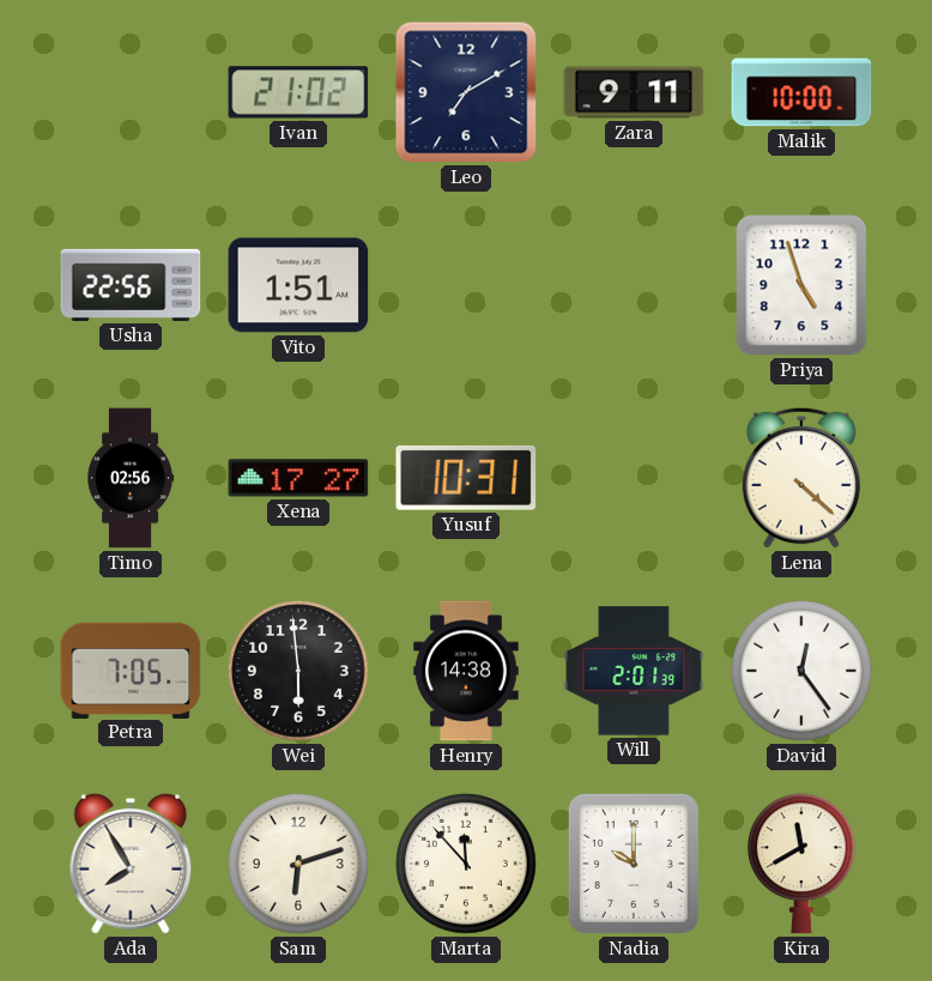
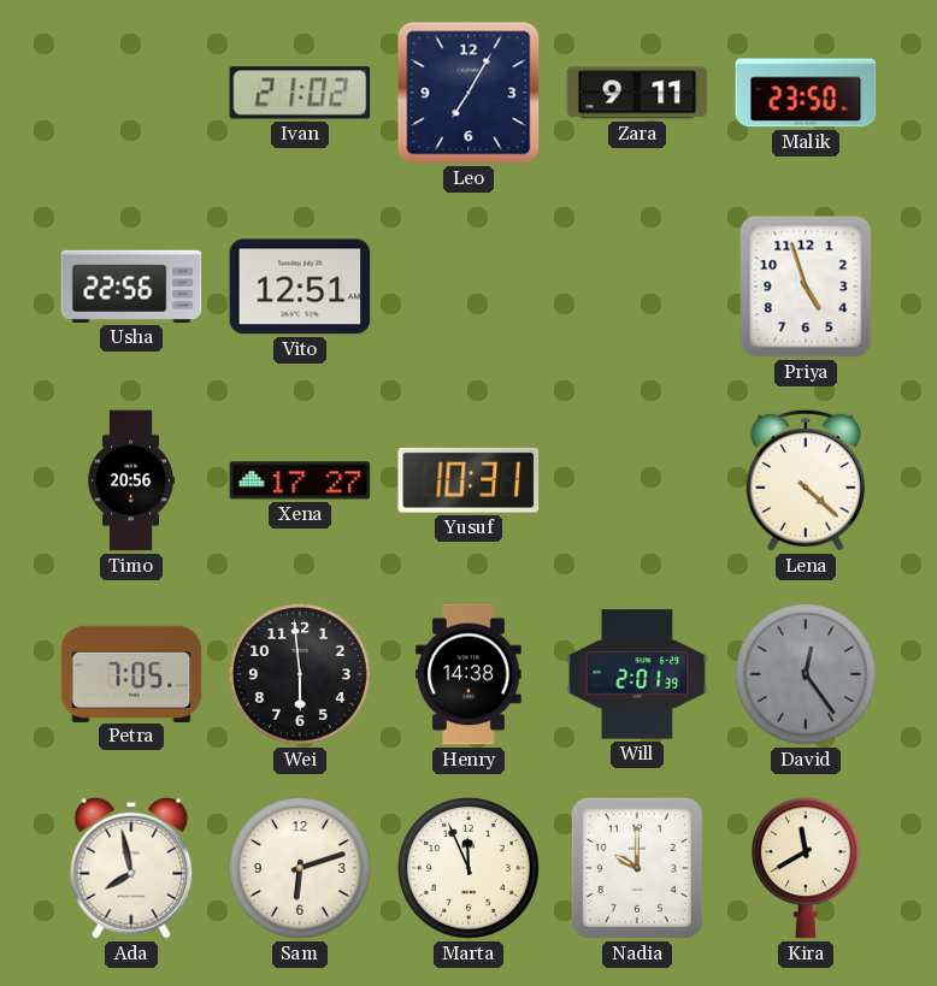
Leo: 7:10 -> 7:05
Malik: 10:00 -> 23:50
Vito: 1:51 -> 12:51
Timo: 02:56 -> 20:56
David dial: white -> grey
Ada: 7:55 -> 7:58
Marta: 11:53 -> 11:56
